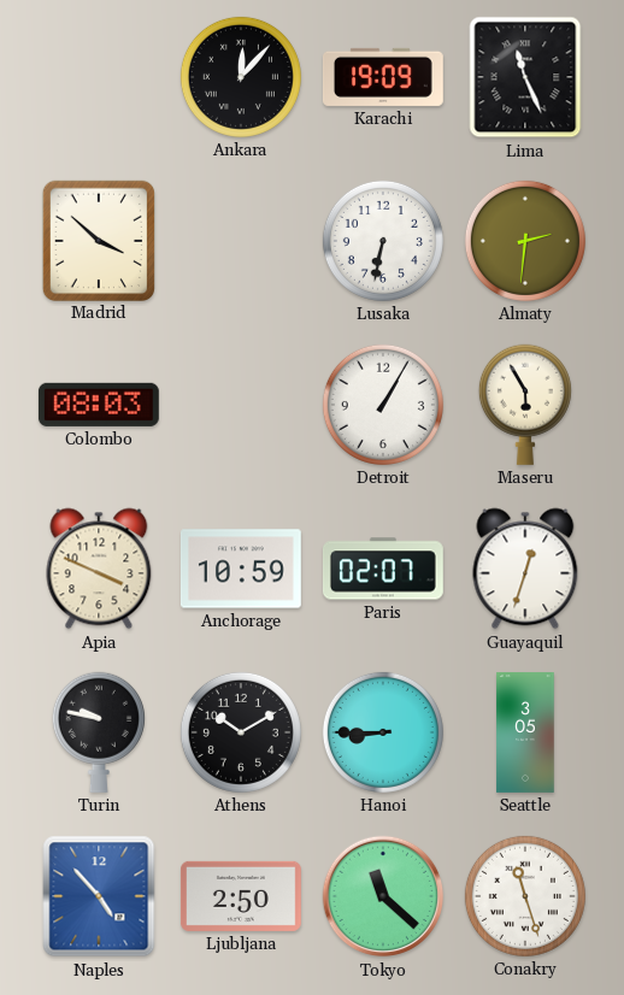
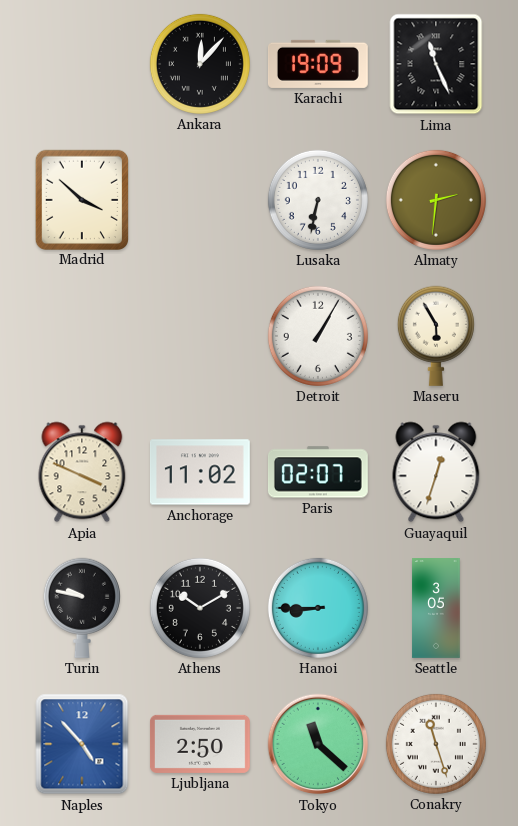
Colombo: 08:03 -> none
Anchorage: 10:59 -> 11:02
